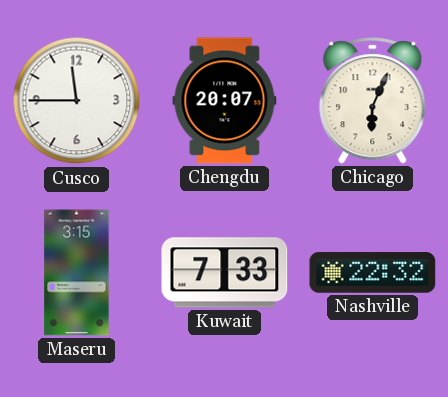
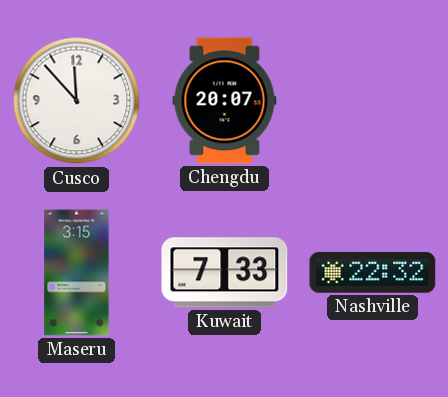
Cusco: 11:45 -> 11:53
Chicago: 6:04 -> none
